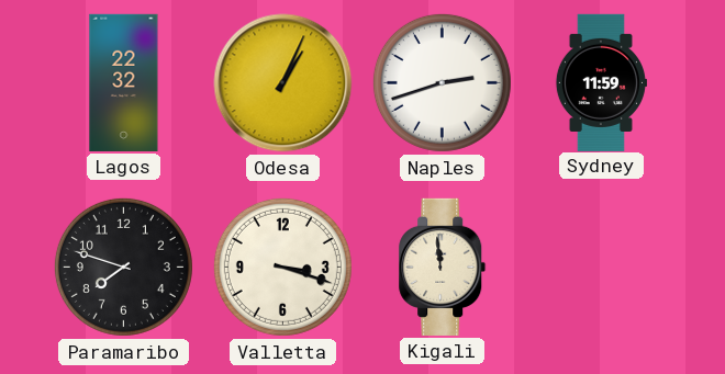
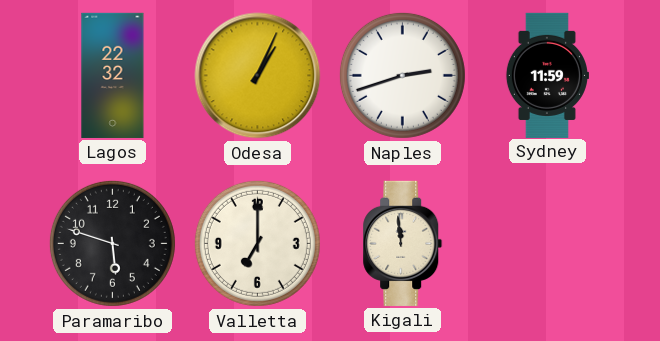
Paramaribo: 7:48 -> 5:48
Valletta: 3:18 -> 7:00
